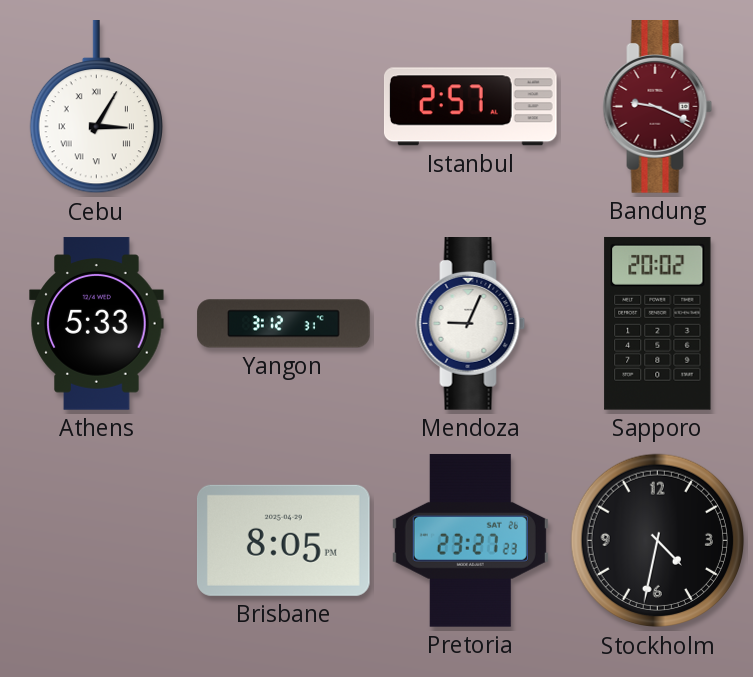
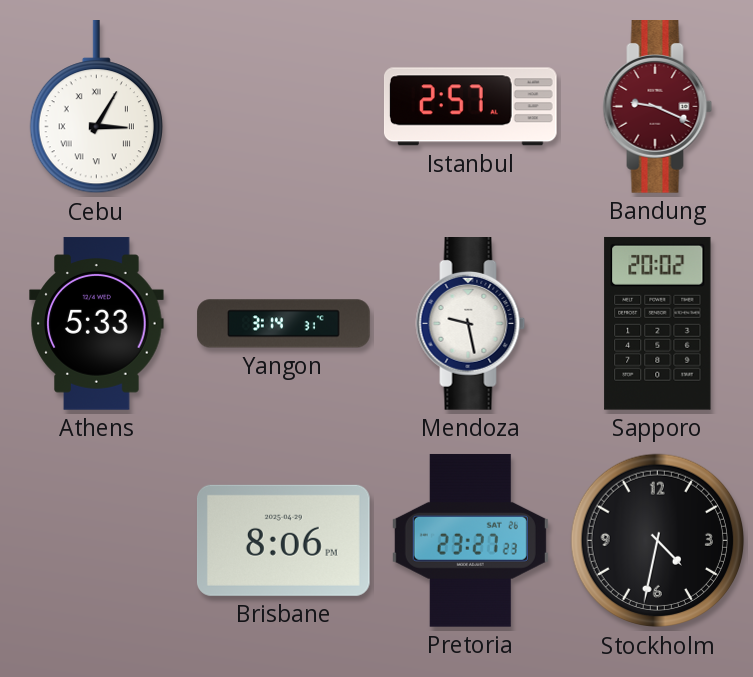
Yangon: 3:12 -> 3:14
Mendoza: 9:04 -> 9:28
Brisbane: 8:05 -> 8:06
